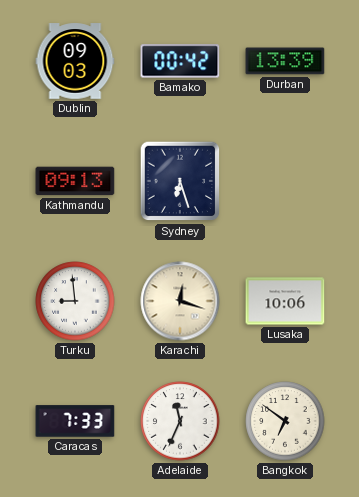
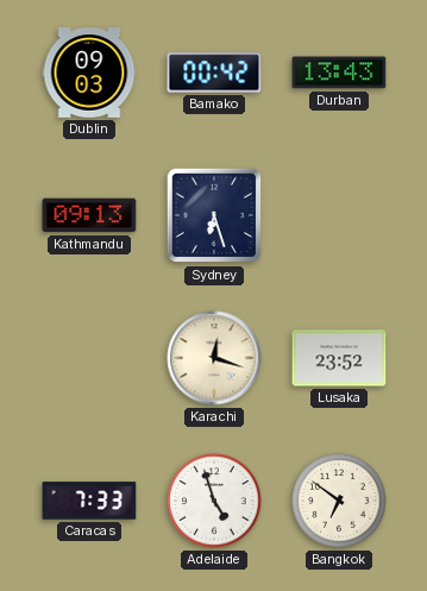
Durban: 13:39 -> 13:43
Turku: 8:59 -> none
Lusaka: 10:06 -> 23:52
Adelaide: 11:34 -> 4:57
